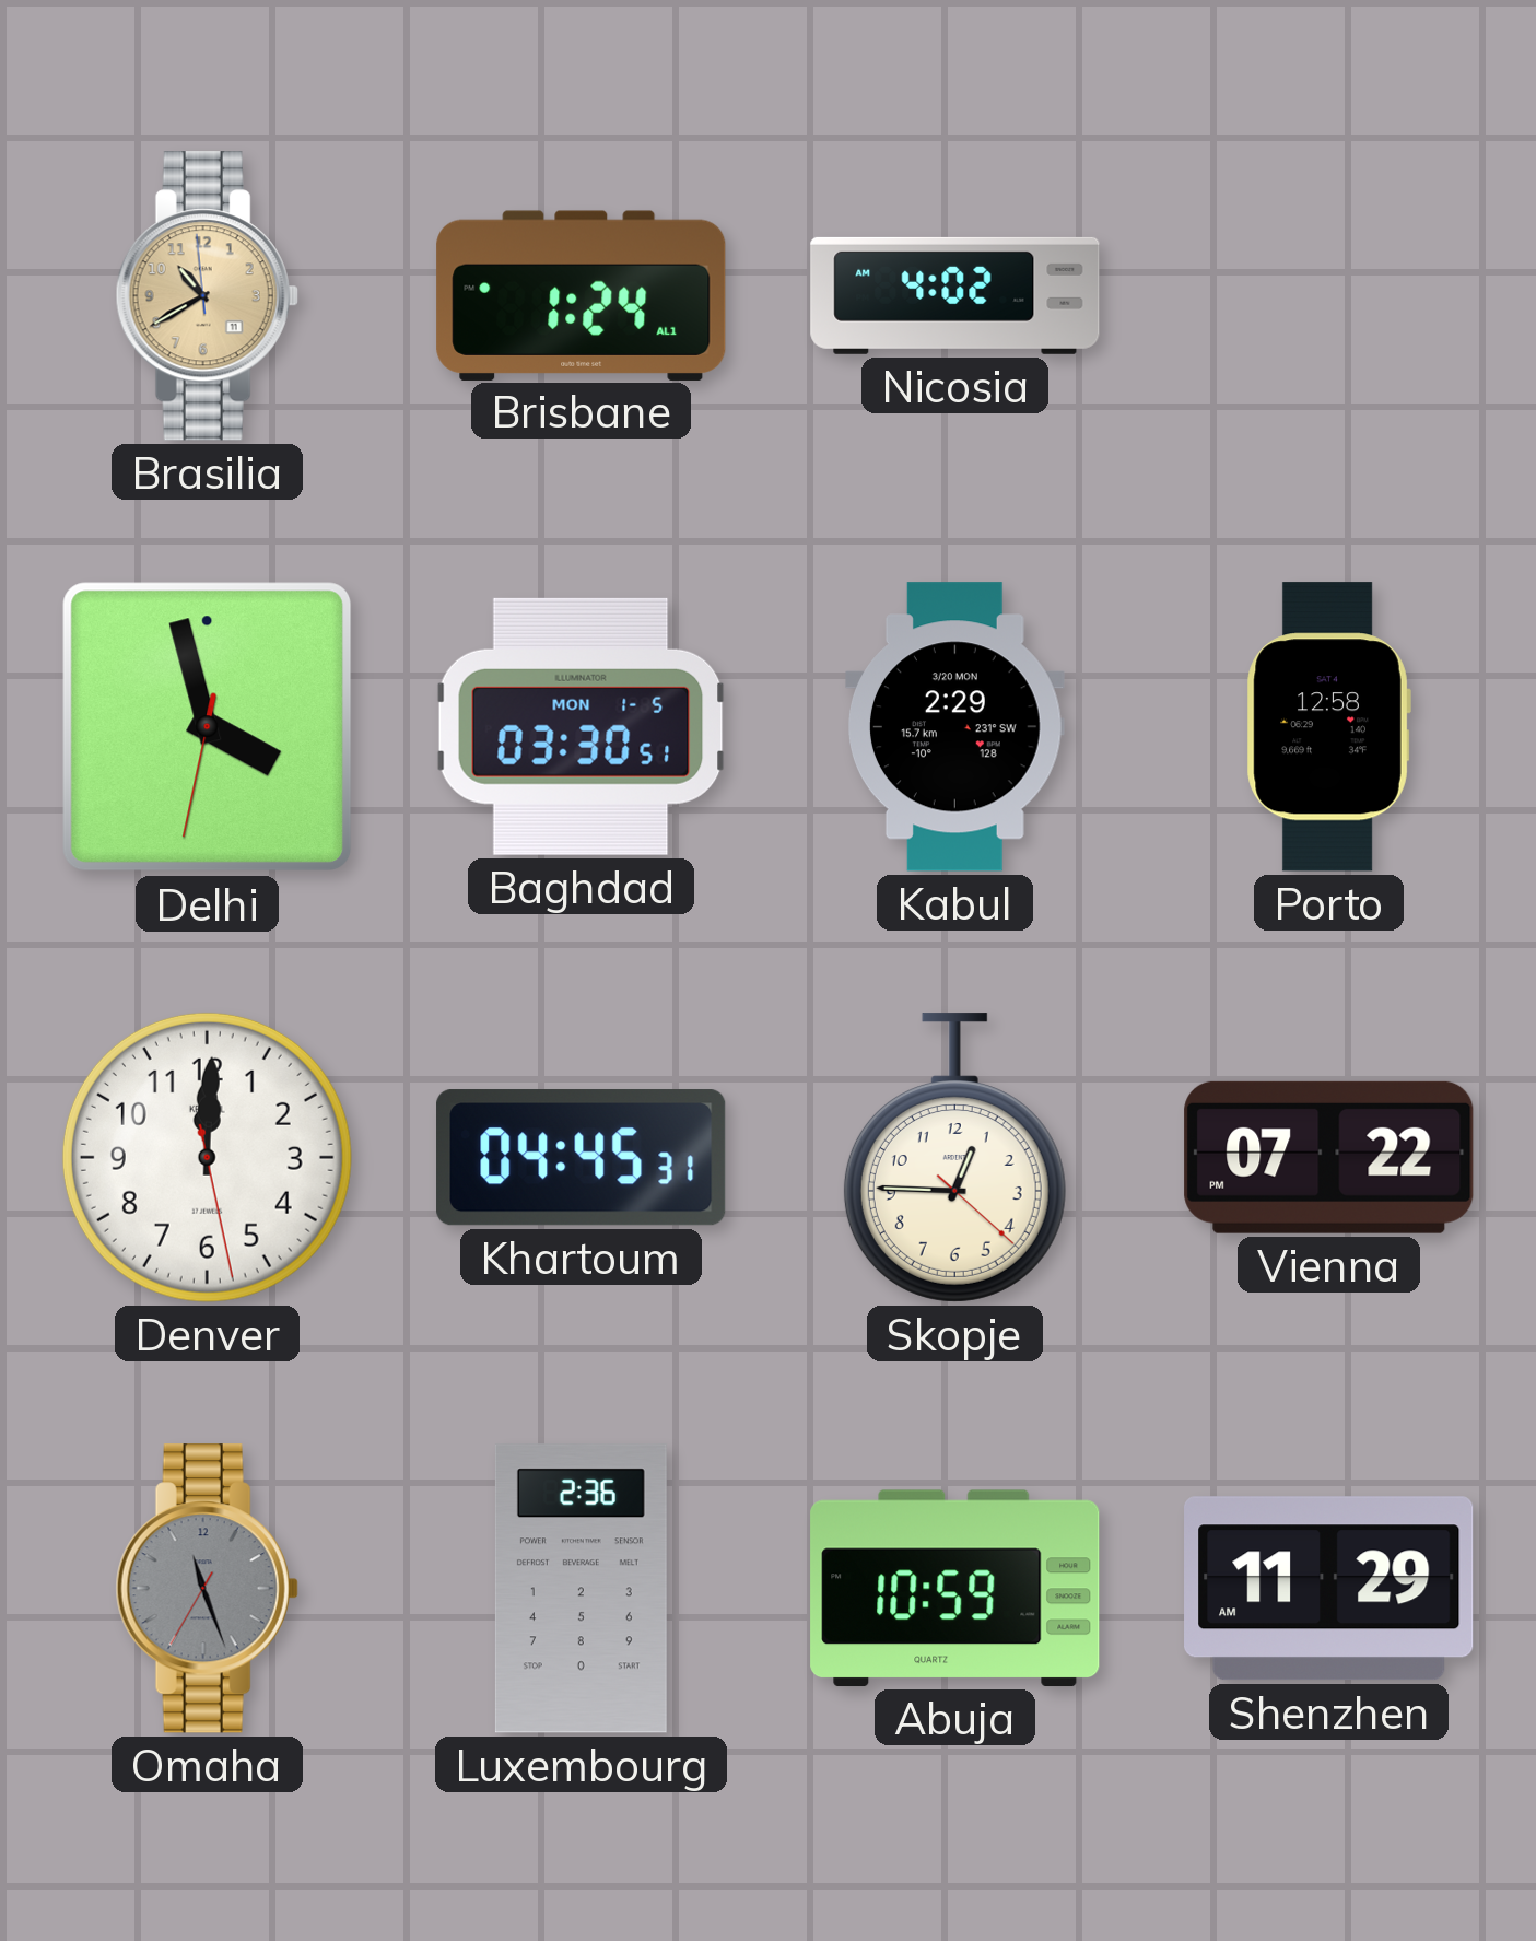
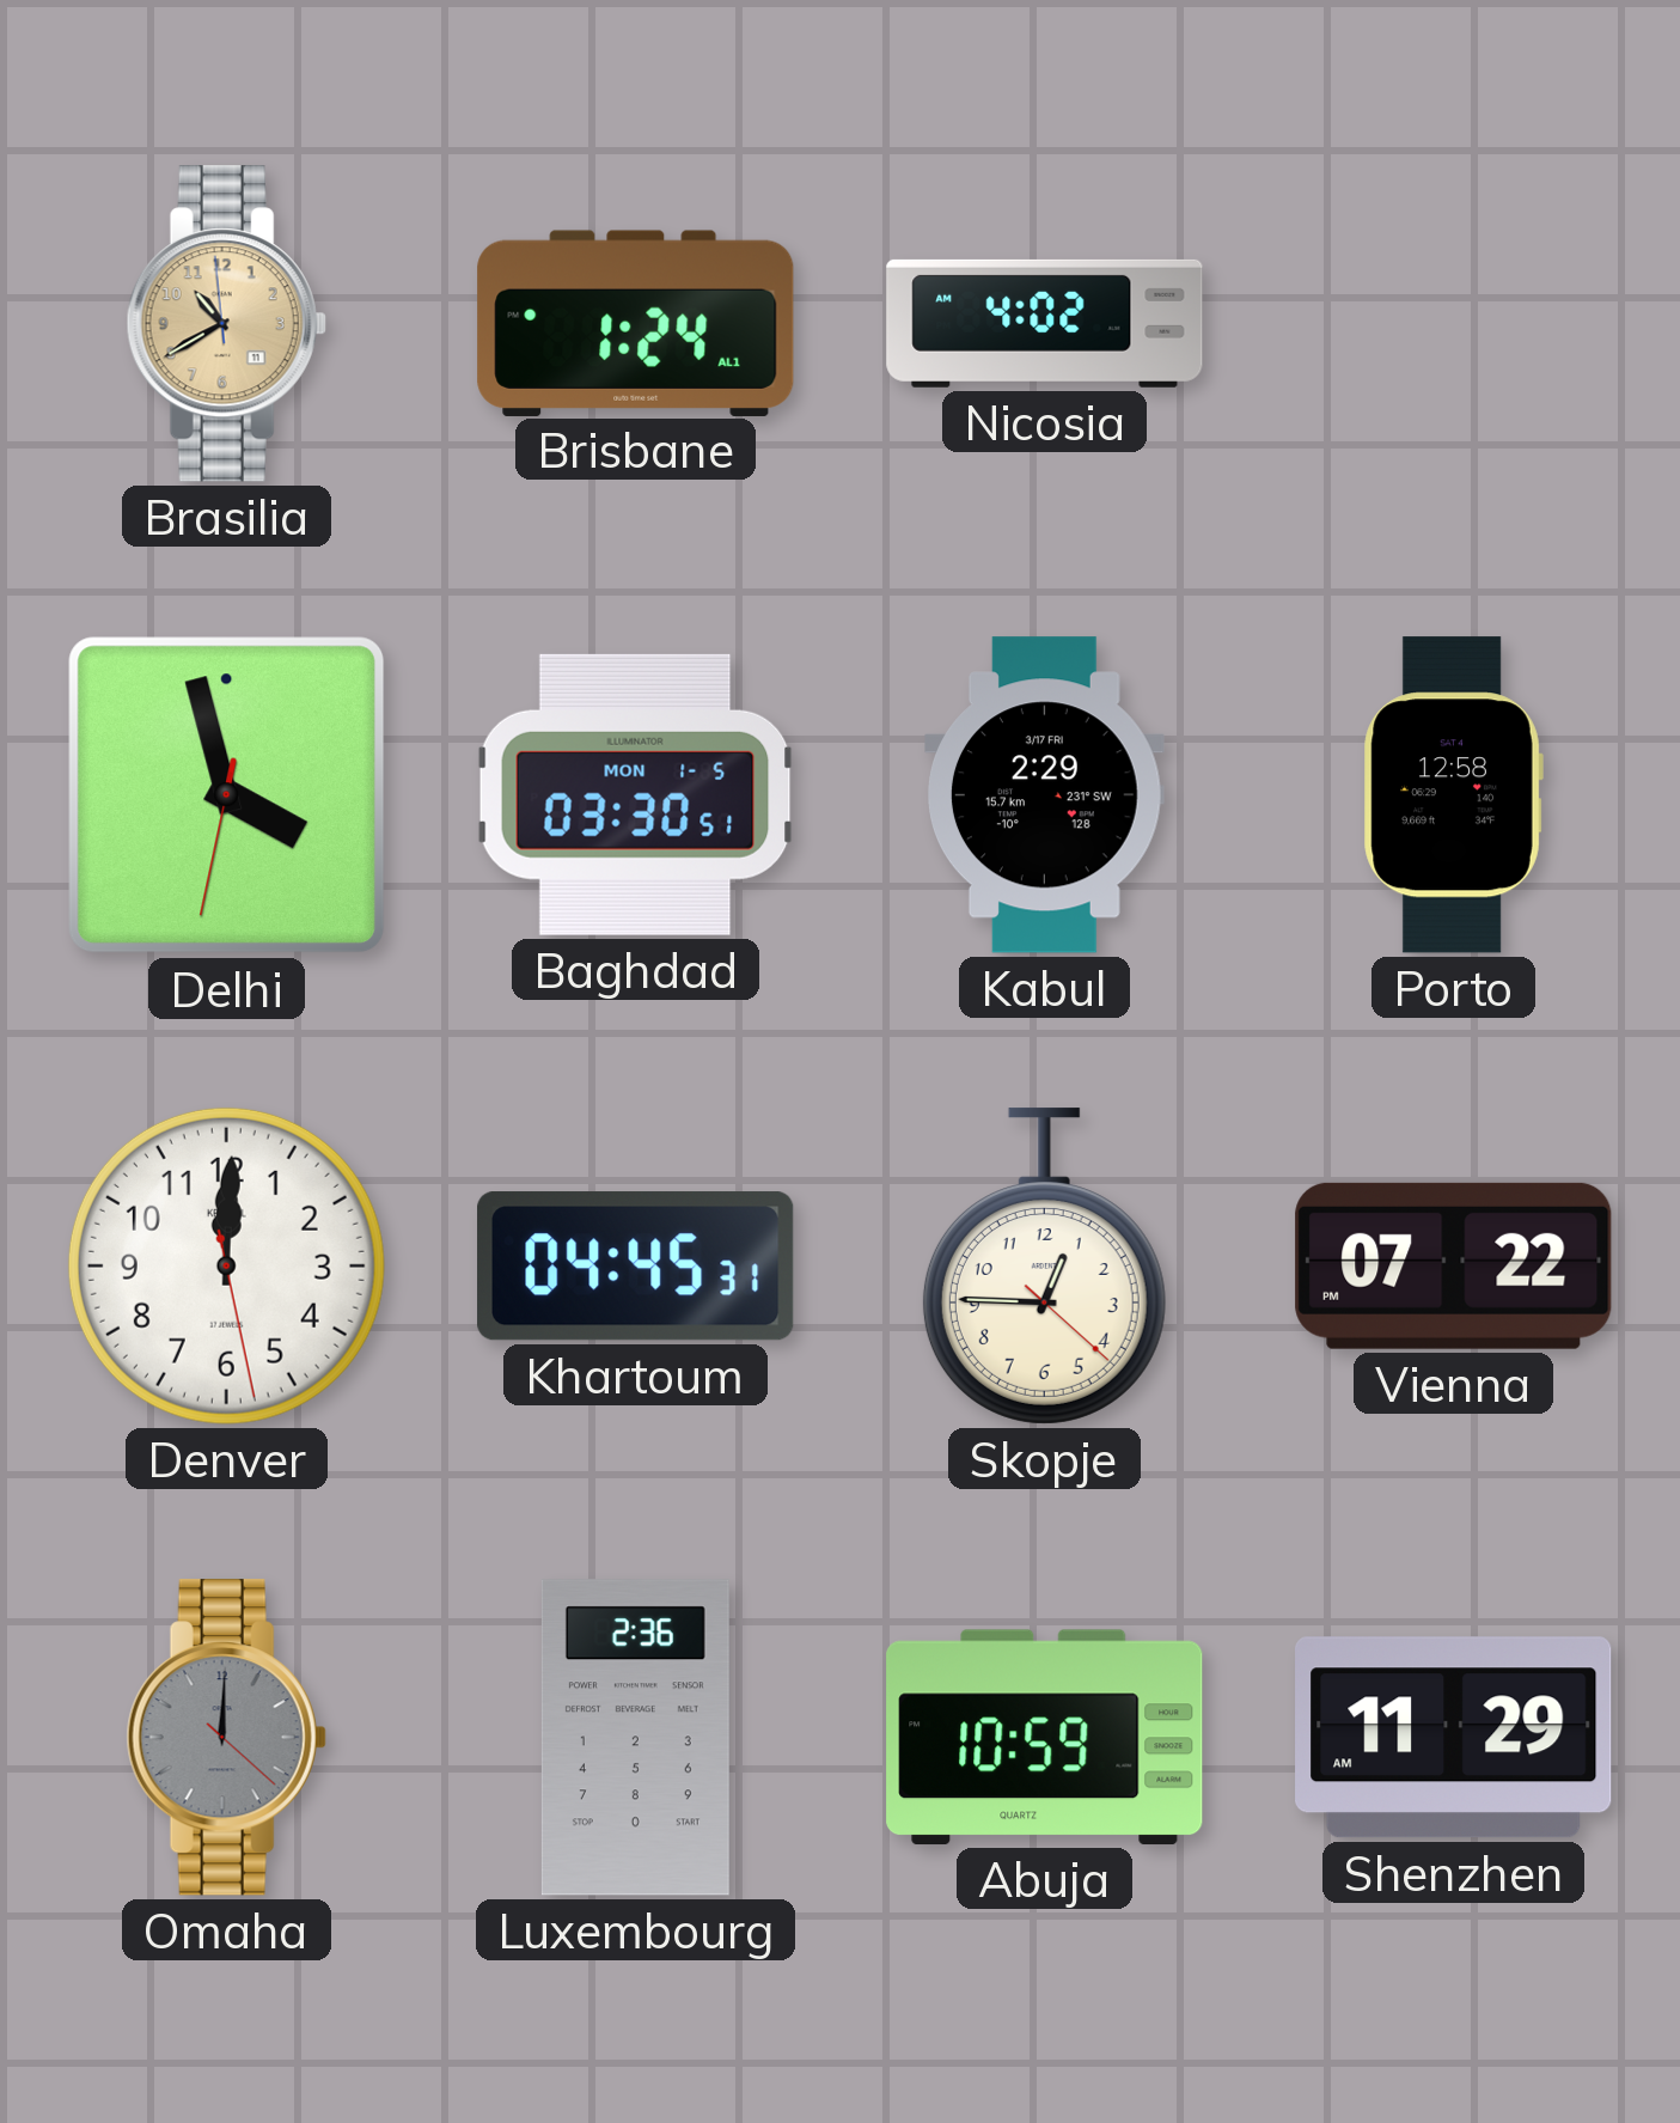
Kabul date: 3/20 MON -> 3/17 FRI
Omaha: 11:26 -> 12:00
